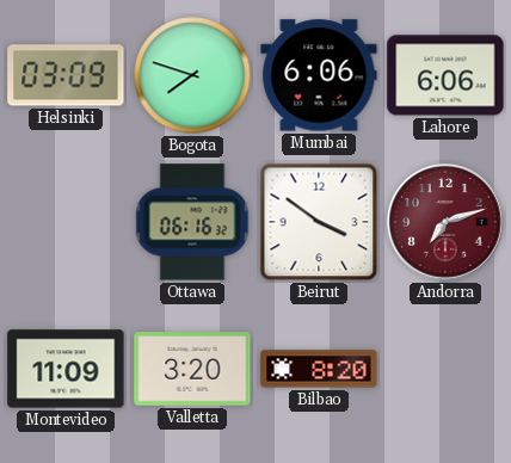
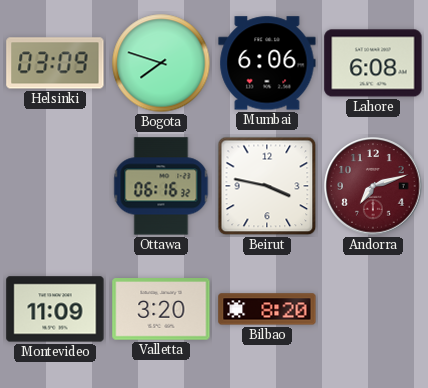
Lahore: 6:06 -> 6:08
Beirut: 3:51 -> 3:47
